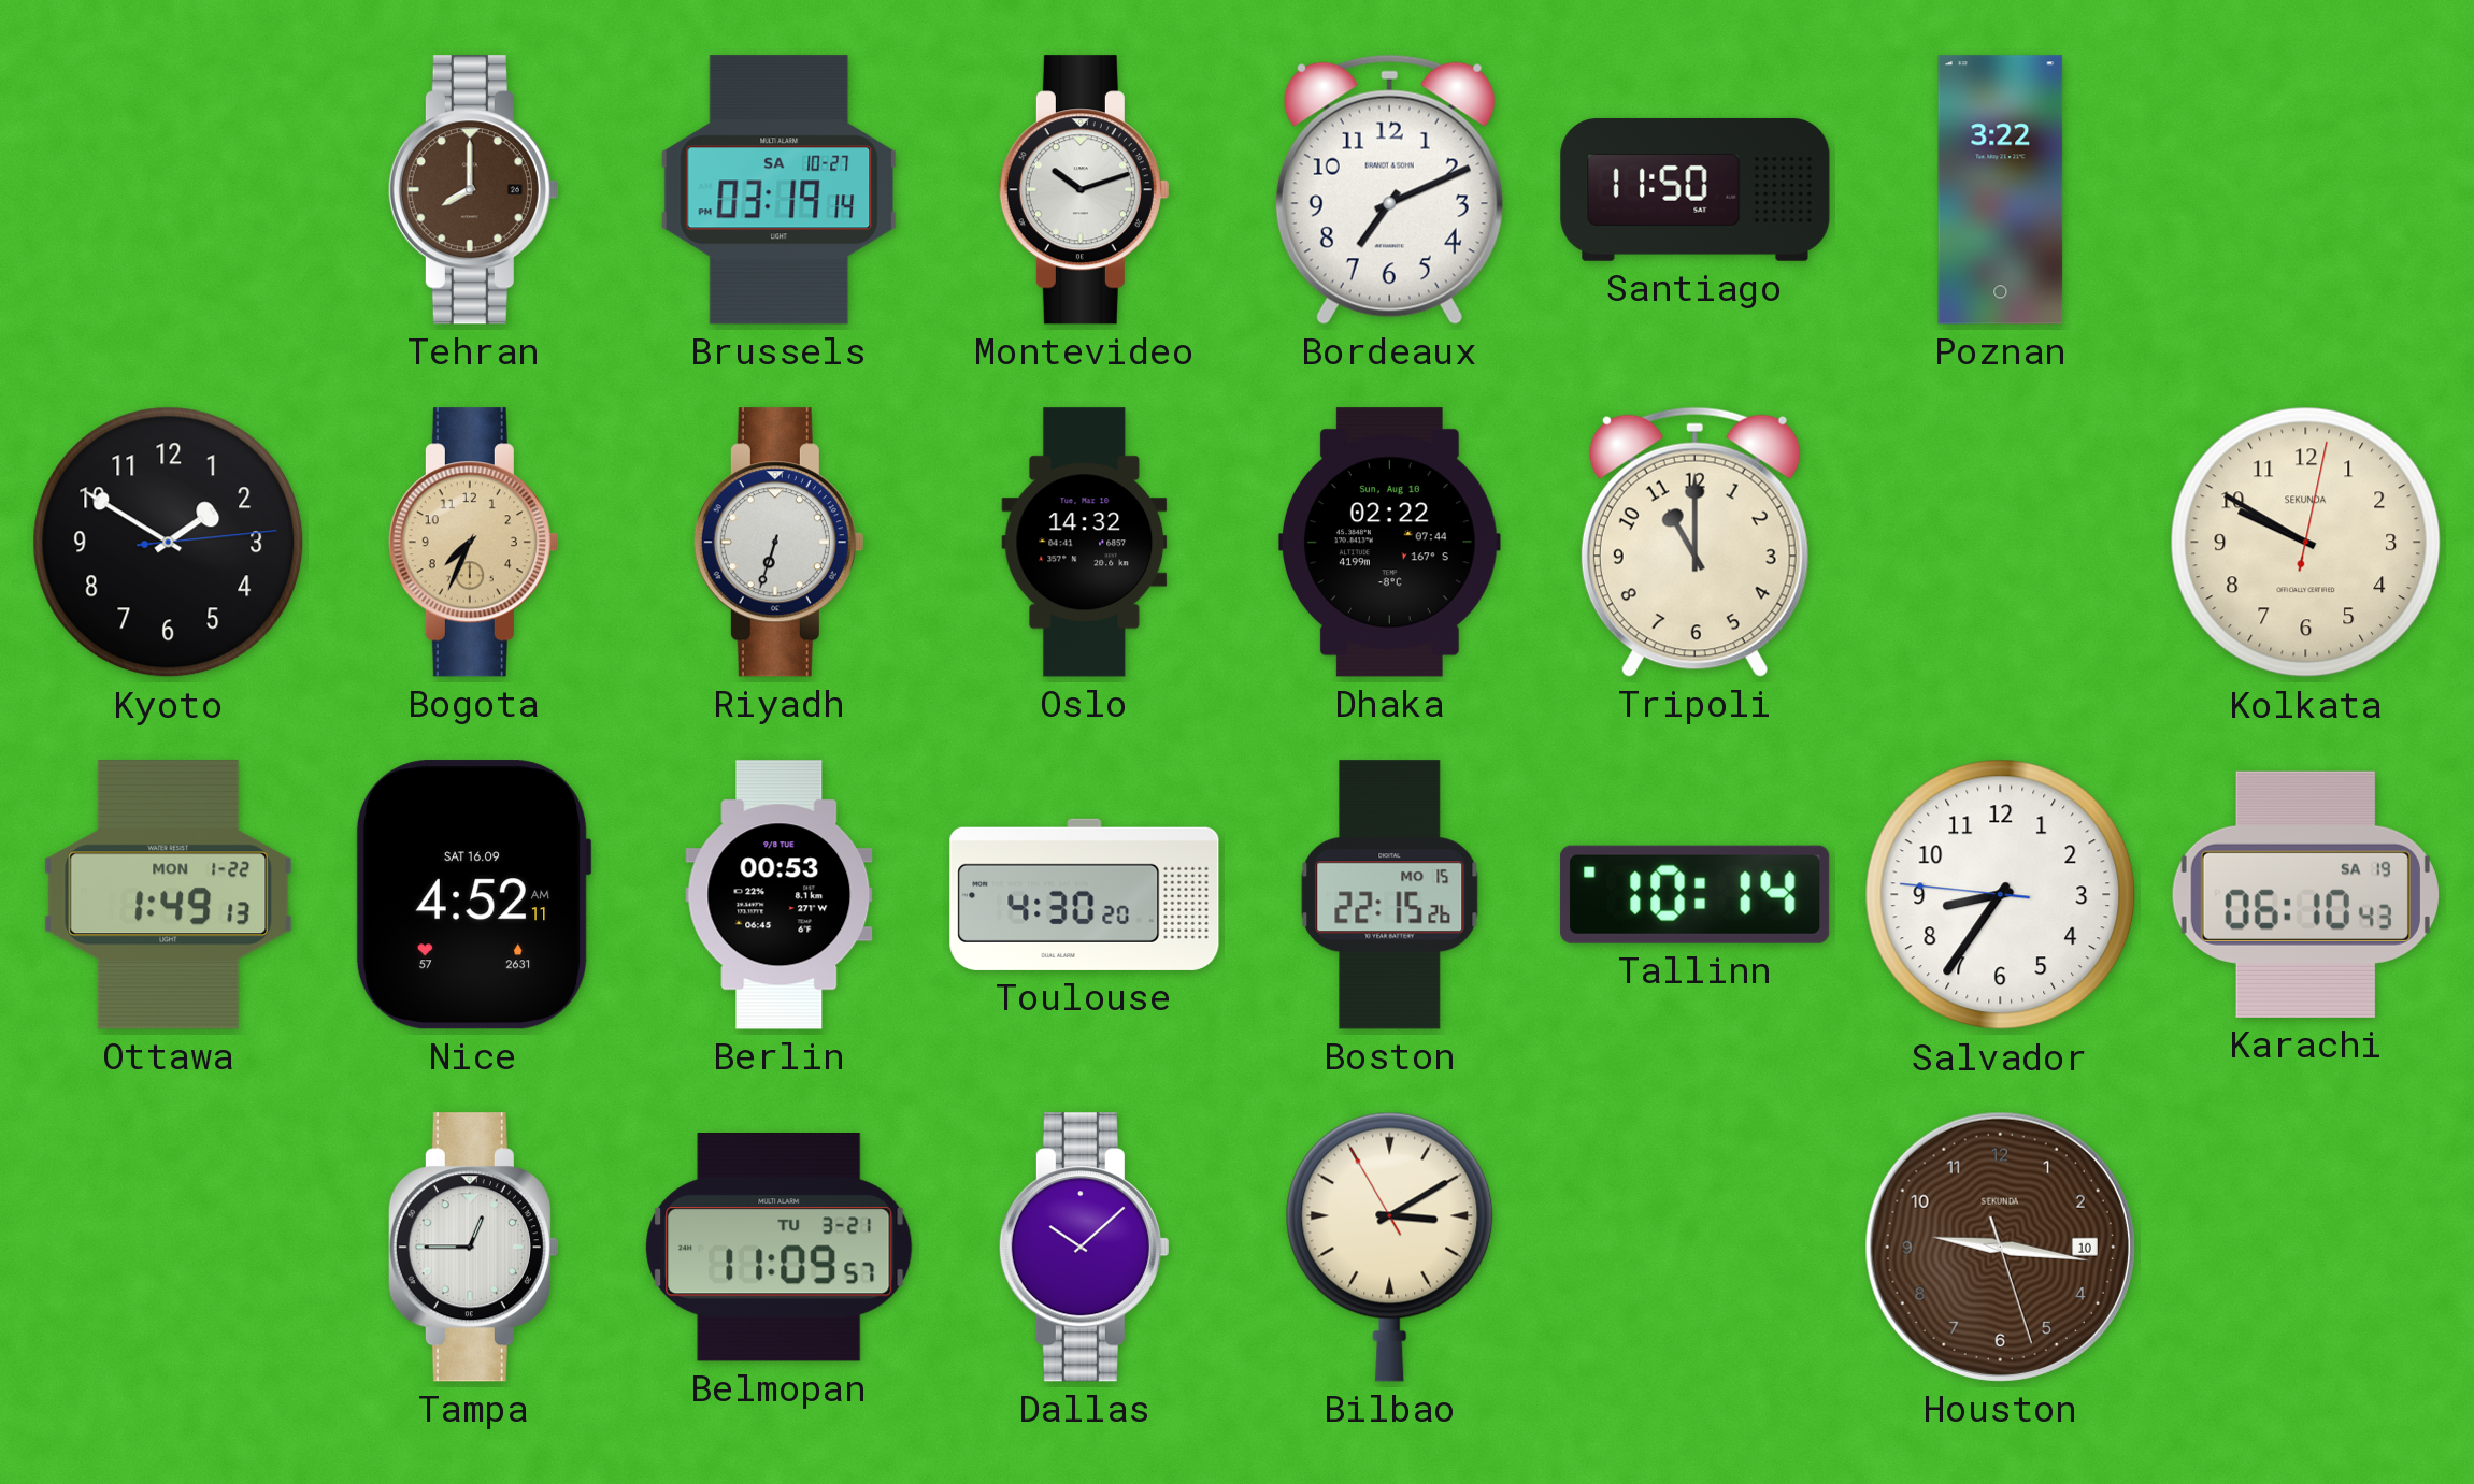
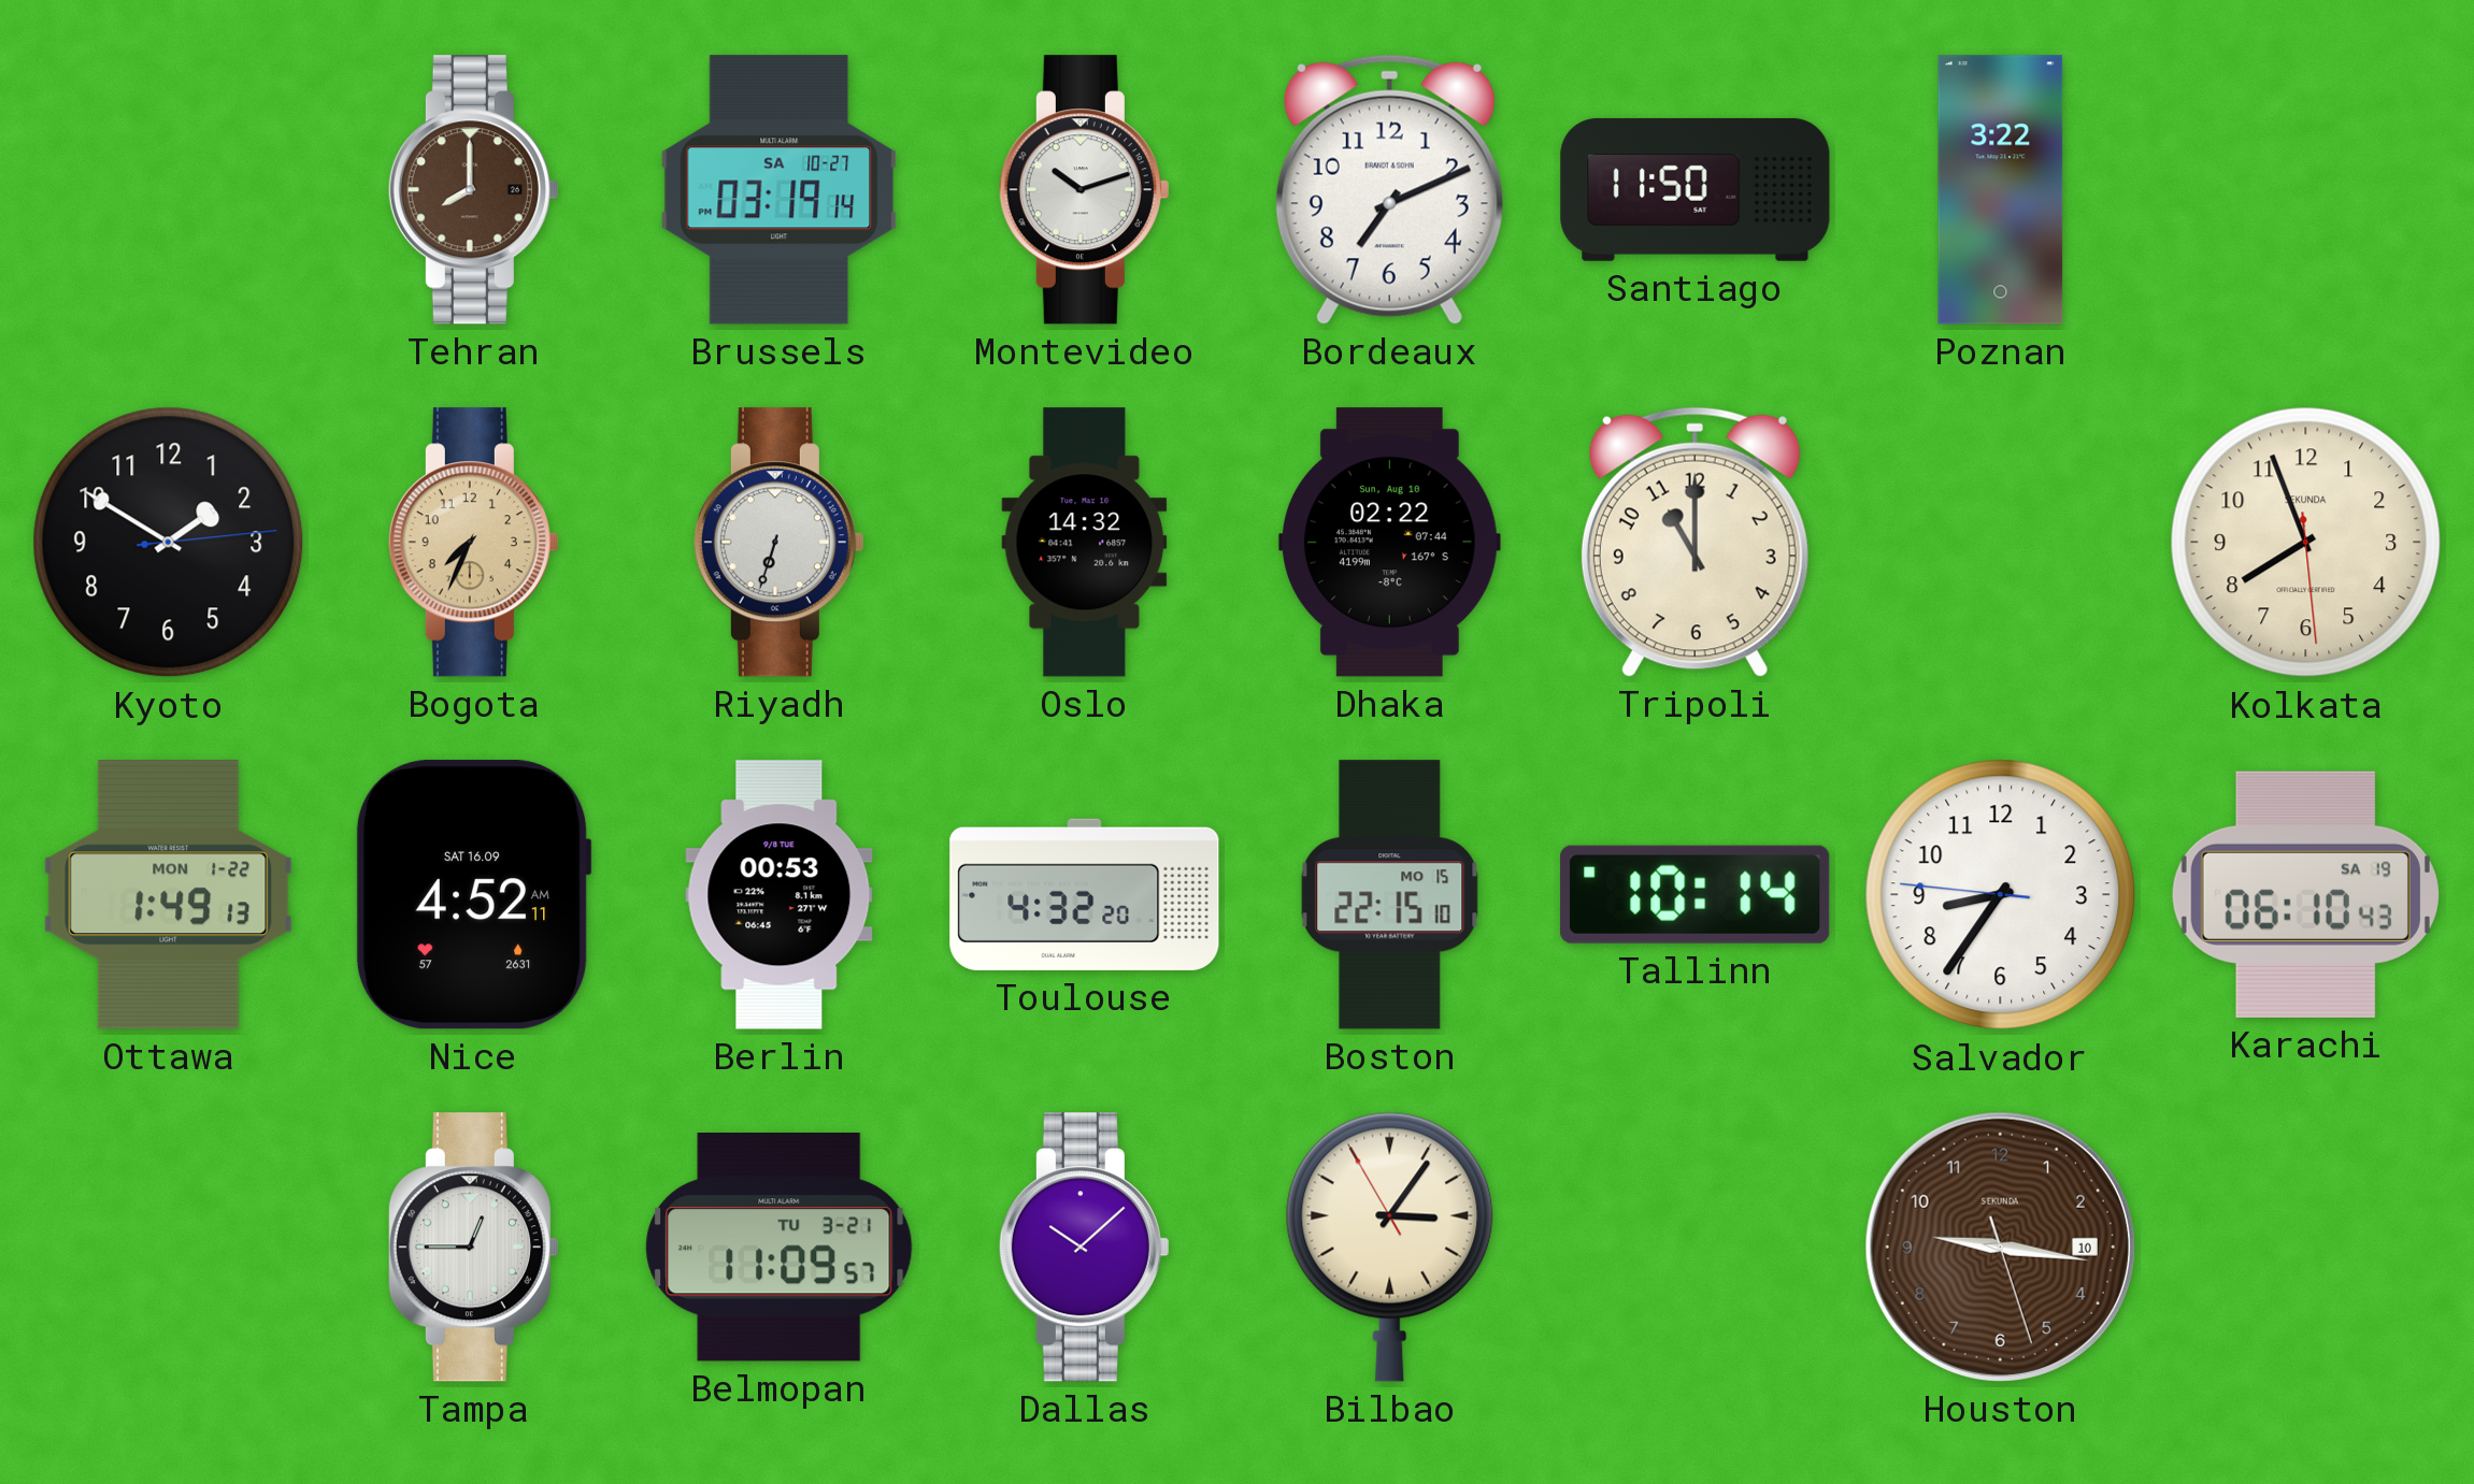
Kolkata: 9:50 -> 7:56
Toulouse: 4:30 -> 4:32
Boston: 22:15:26 -> 22:15:10
Bilbao: 3:09 -> 3:05
